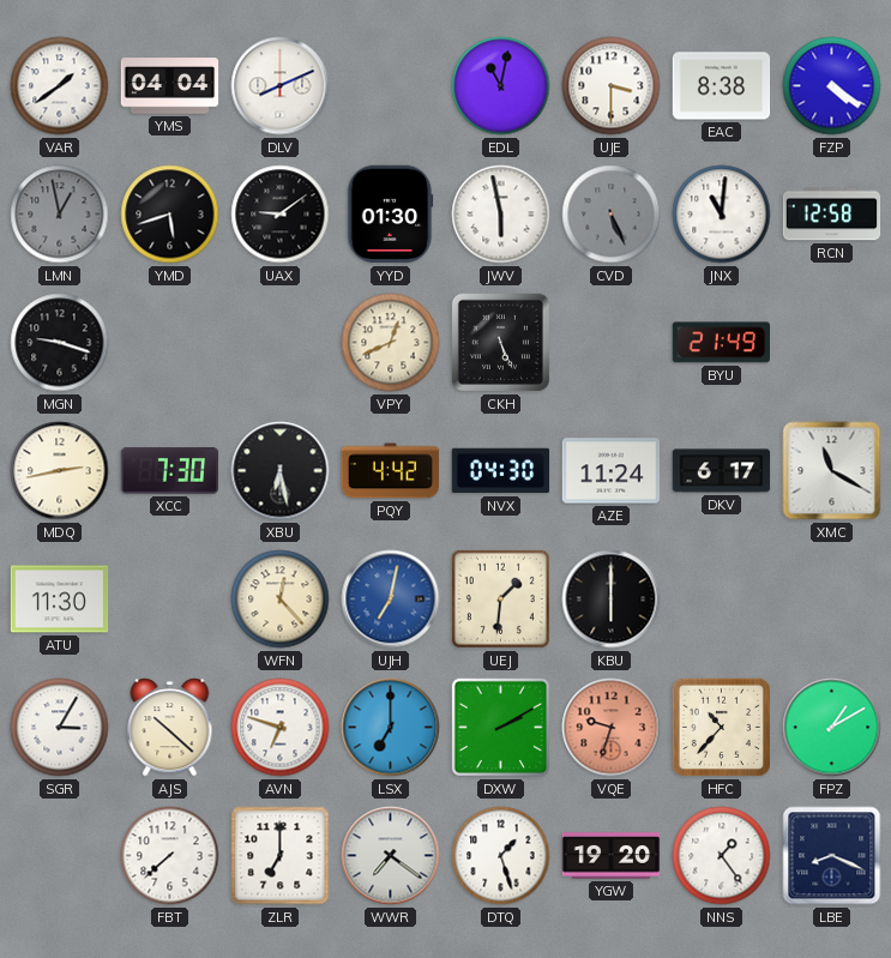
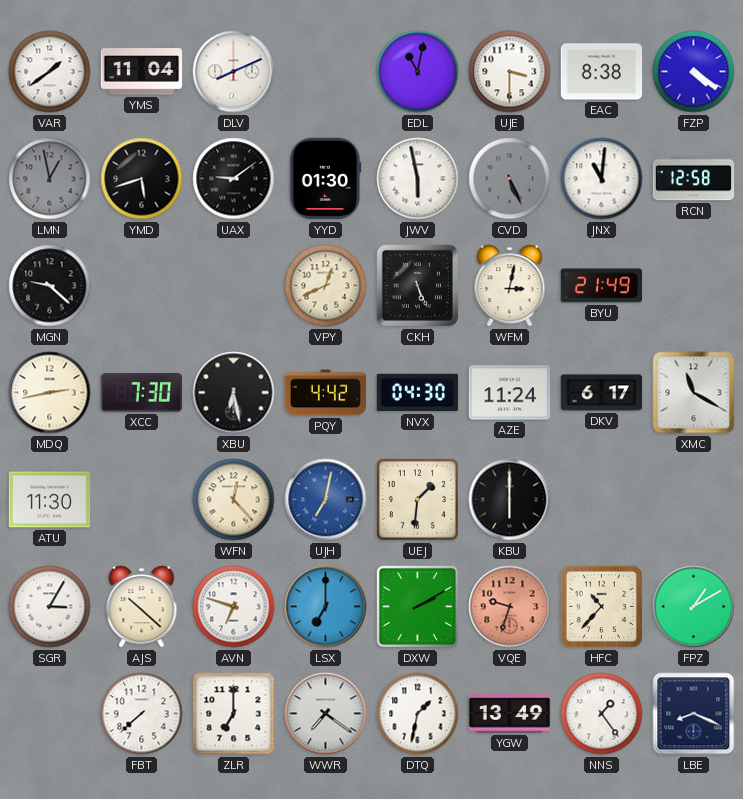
YMS: 04:04 -> 11:04
MGN: 9:18 -> 9:22
WFM: none -> 3:02
DTQ: 1:27 -> 1:32
YGW: 19:20 -> 13:49
